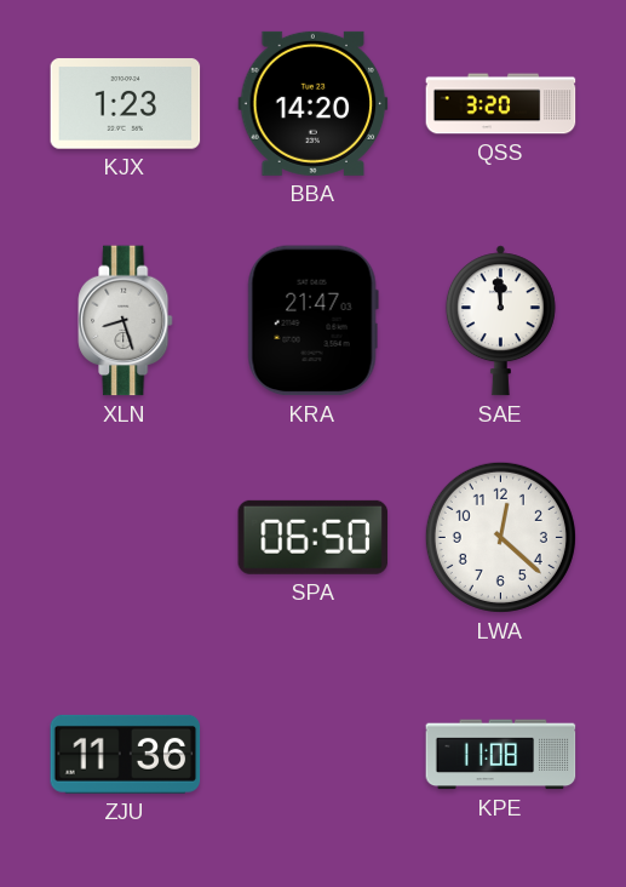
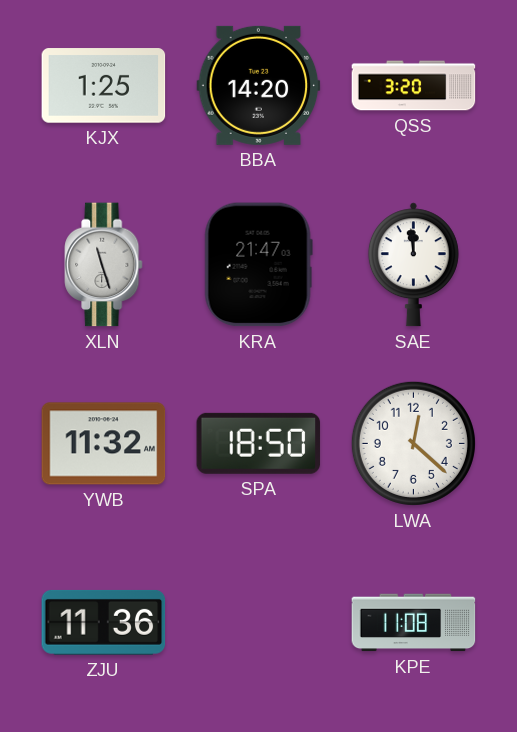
KJX: 1:23 -> 1:25
XLN: 8:27 -> 11:27
YWB: none -> 11:32
SPA: 06:50 -> 18:50
